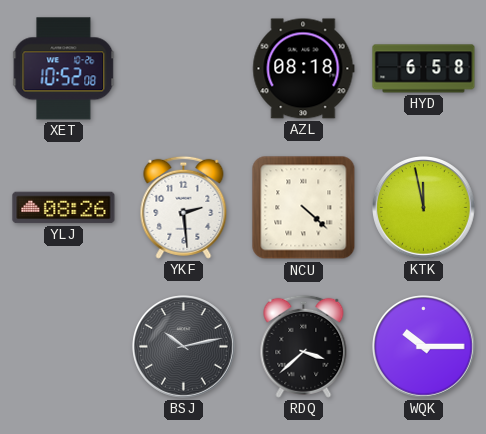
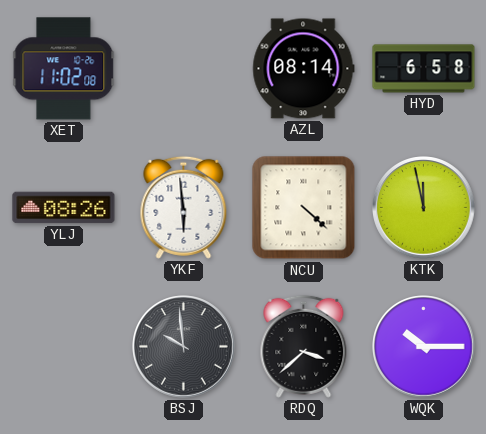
XET: 10:52 -> 11:02
AZL: 08:18 -> 08:14
YKF: 2:29 -> 5:59
BSJ: 10:13 -> 9:59
